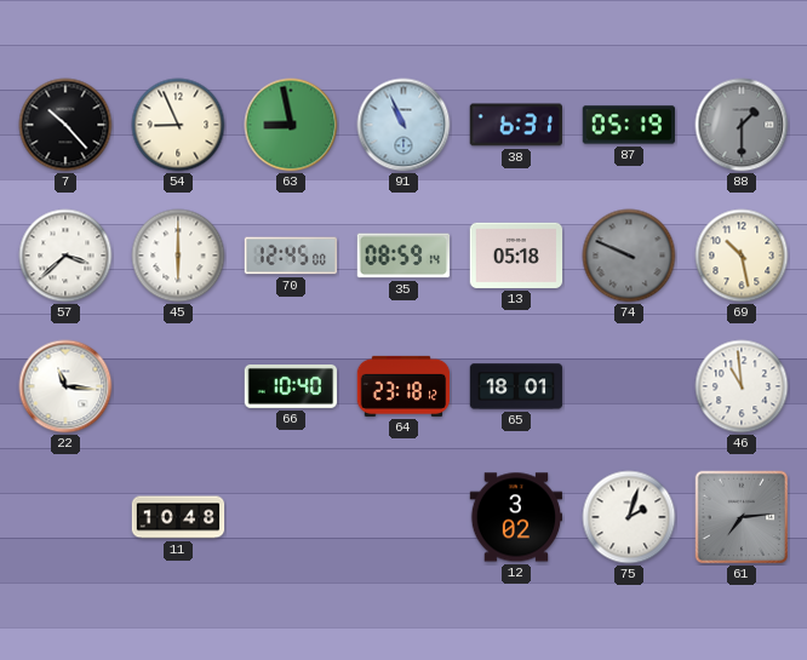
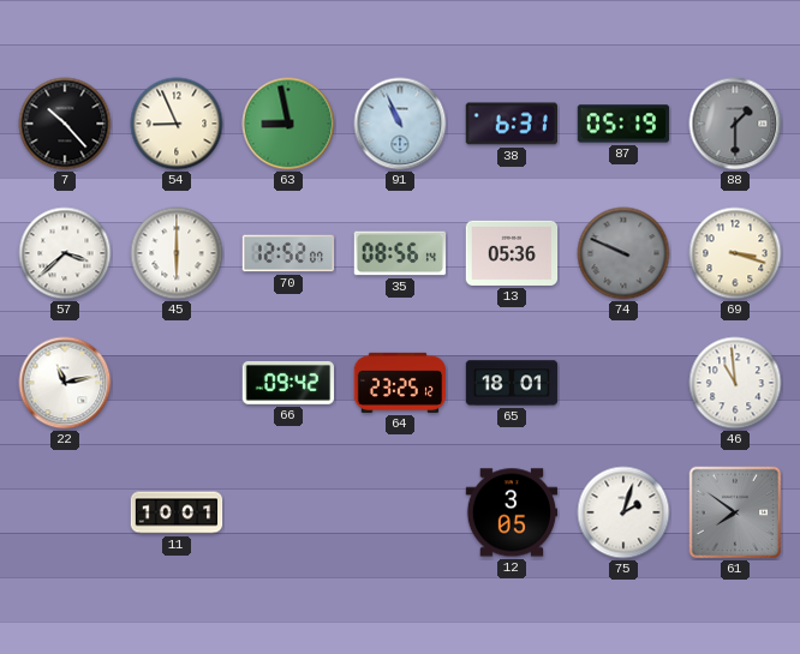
70: 12:45 -> 12:52
35: 08:59 -> 08:56
13: 05:18 -> 05:36
69: 10:28 -> 3:18
22: 11:16 -> 11:13
66: 10:40 -> 09:42
64: 23:18 -> 23:25
11: 10:48 -> 10:01
12: 3:02 -> 3:05
61: 7:14 -> 7:51
